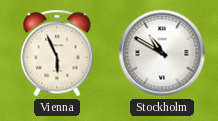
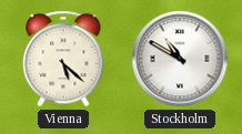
Vienna: 5:56 -> 5:22
